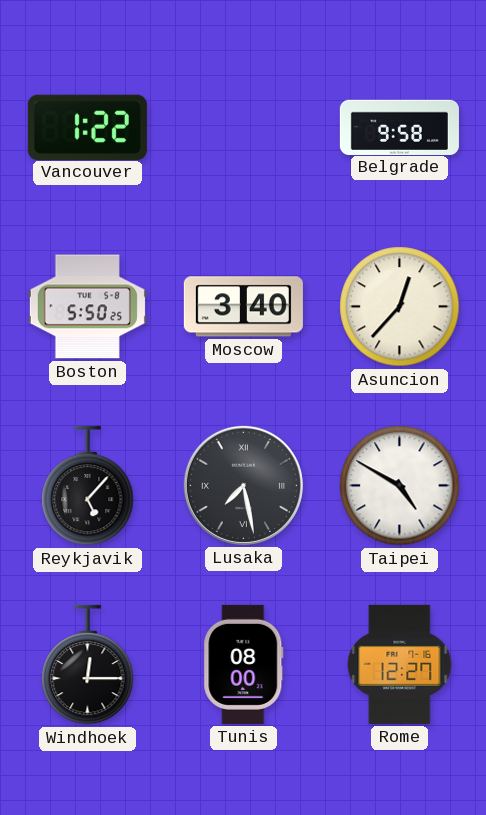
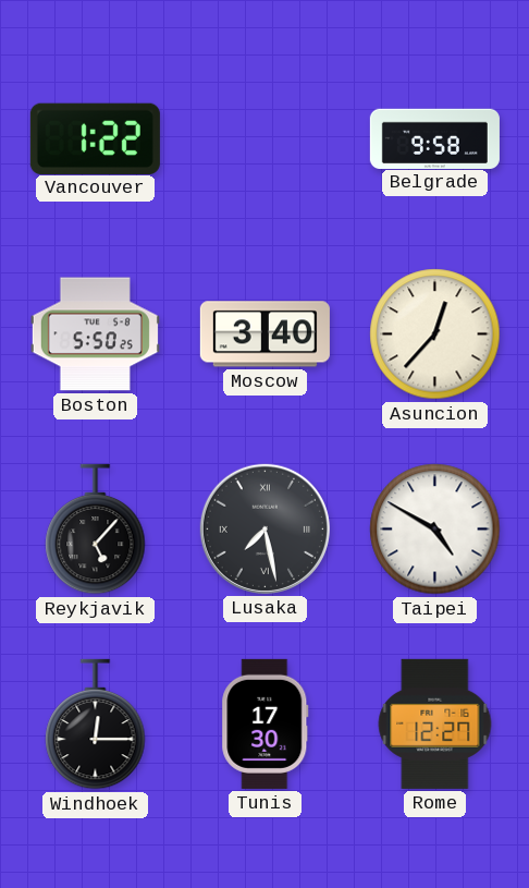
Tunis: 08:00 -> 17:30
